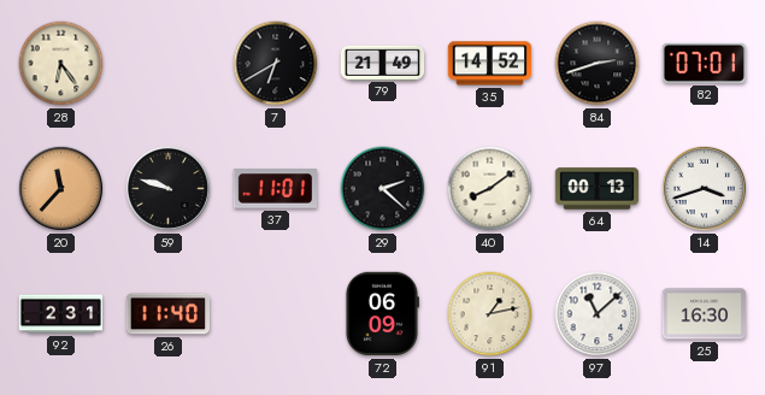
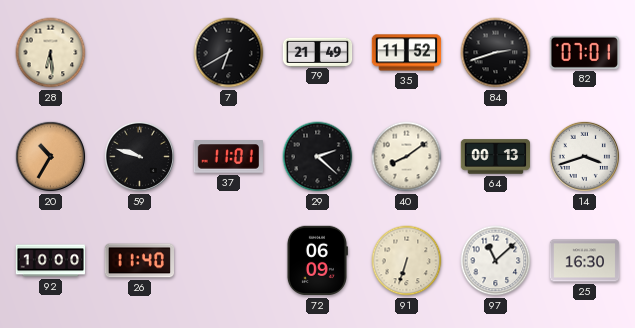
28: 6:24 -> 6:29
35: 14:52 -> 11:52
20: 11:37 -> 10:35
92: 2:31 -> 10:00
91: 1:13 -> 6:33
